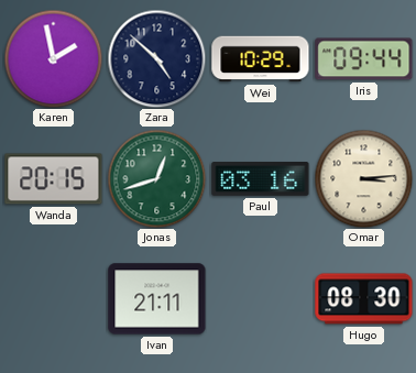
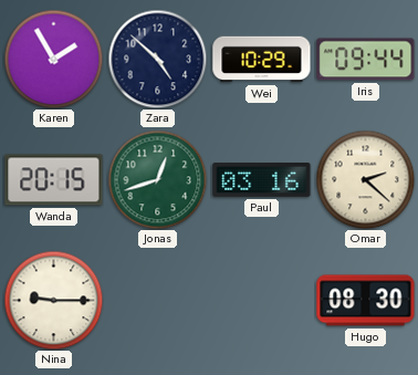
Karen: 1:58 -> 1:55
Omar: 3:14 -> 2:22
Nina: none -> 9:15
Ivan: 21:11 -> none
